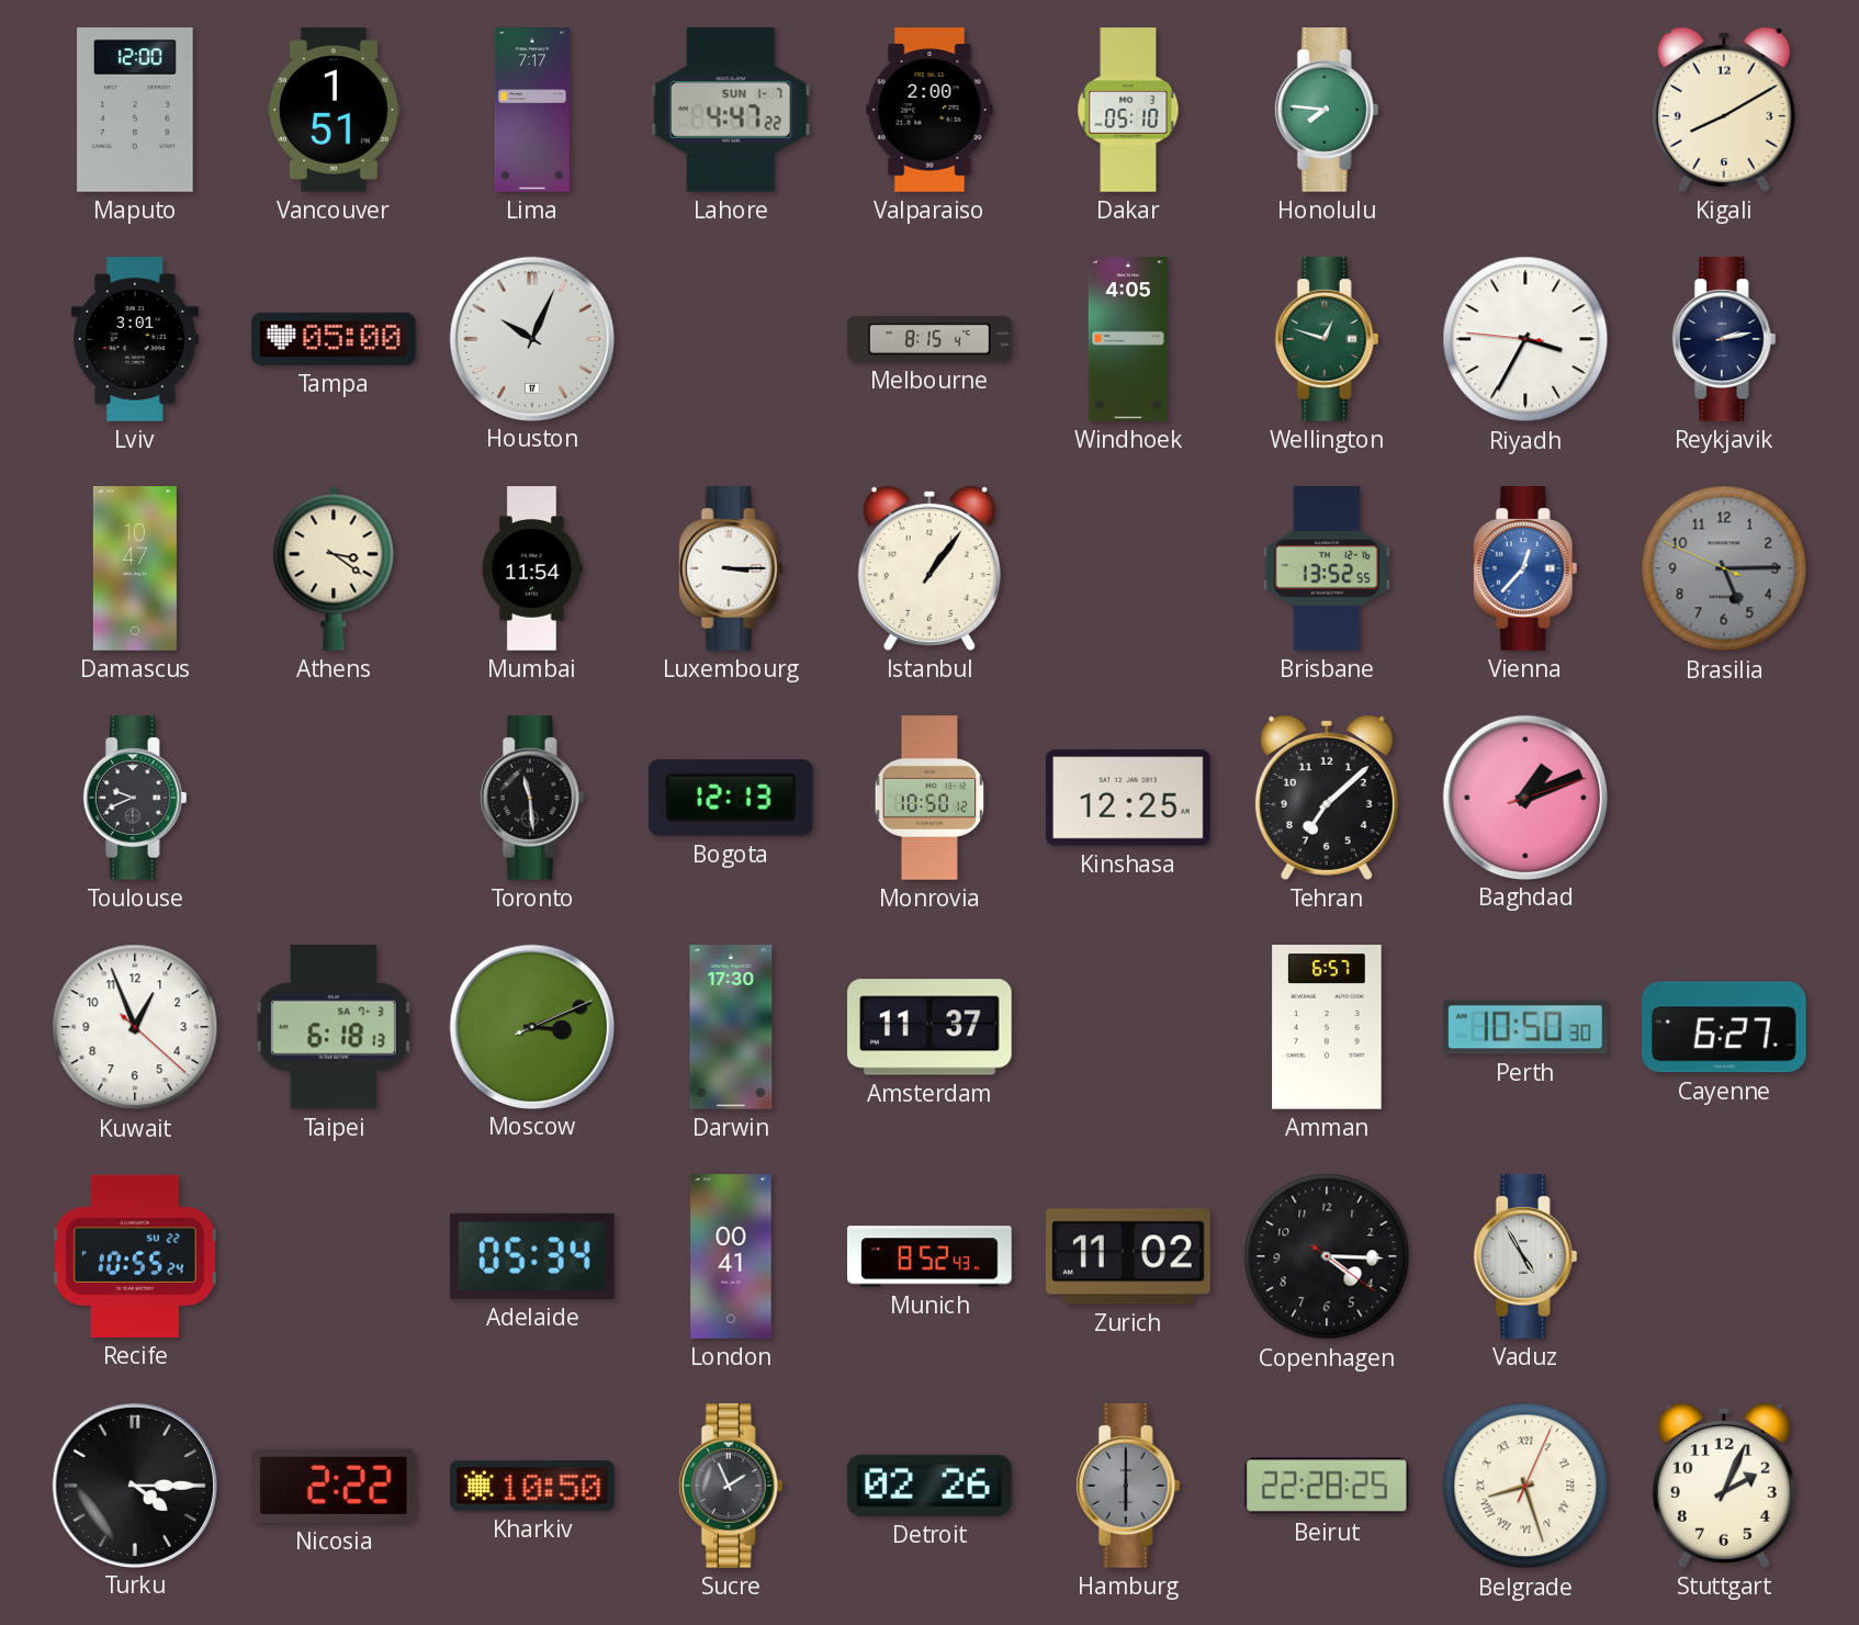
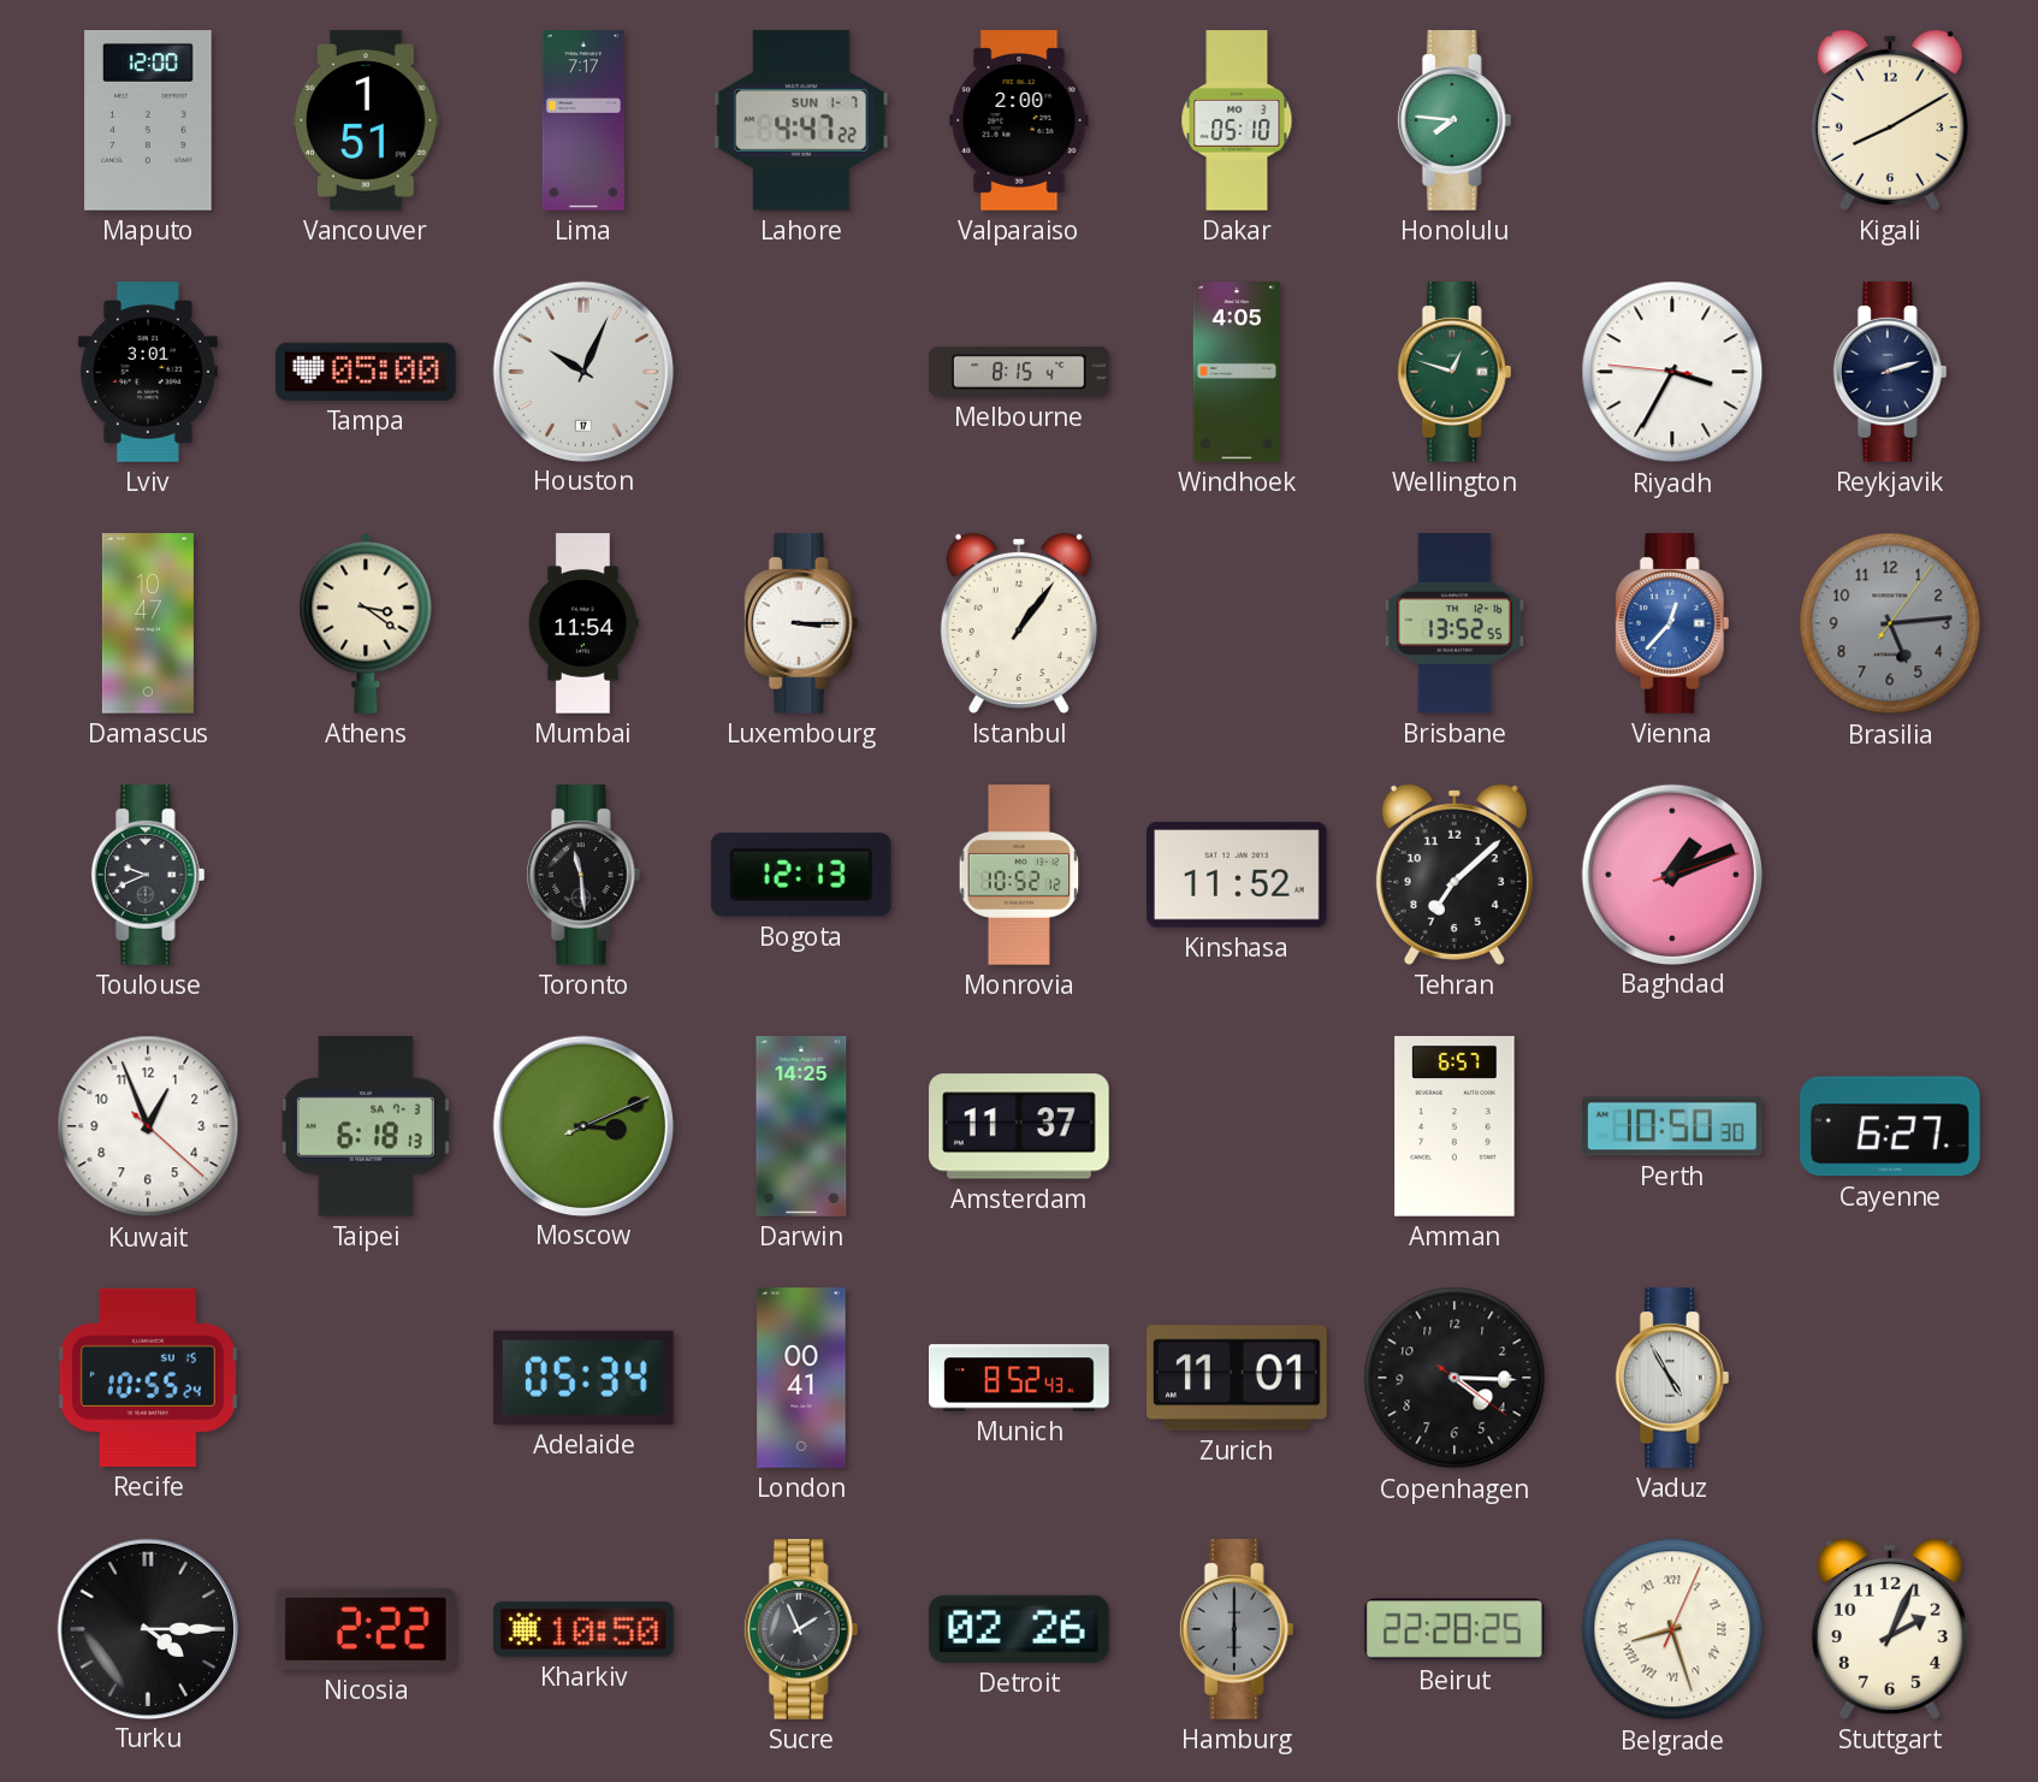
Reykjavik: 2:13 -> 2:12
Brasilia: 5:14:49 -> 5:14:06
Monrovia: 10:50 -> 10:52
Kinshasa: 12:25 -> 11:52
Darwin: 17:30 -> 14:25
Recife date: SU 22 -> SU 15
Zurich: 11:02 -> 11:01
